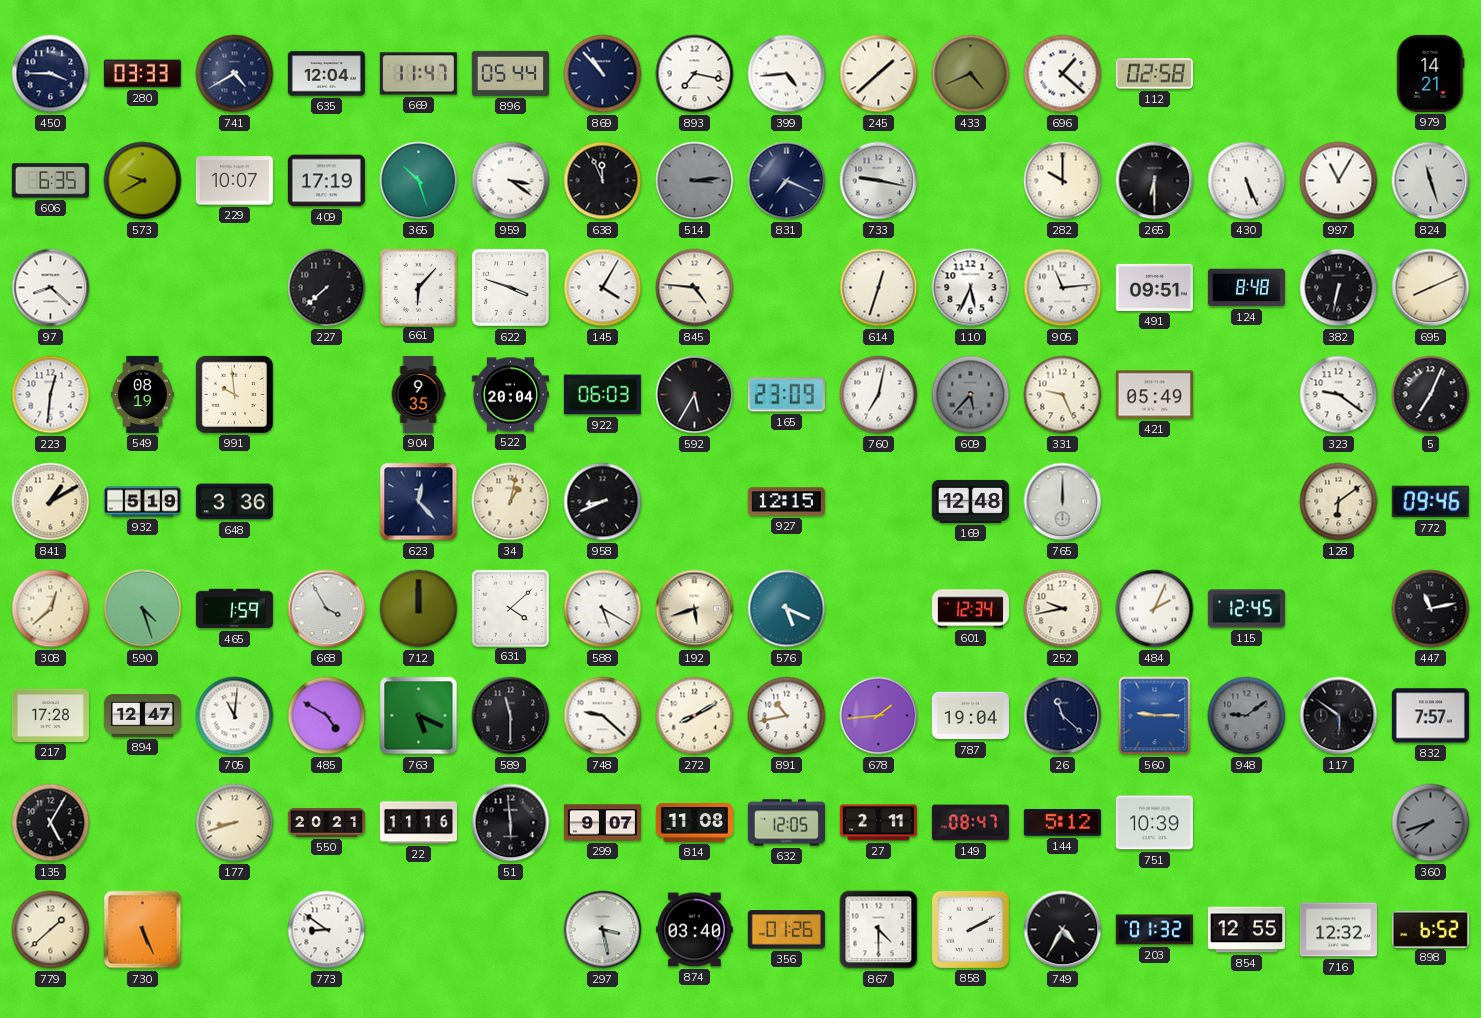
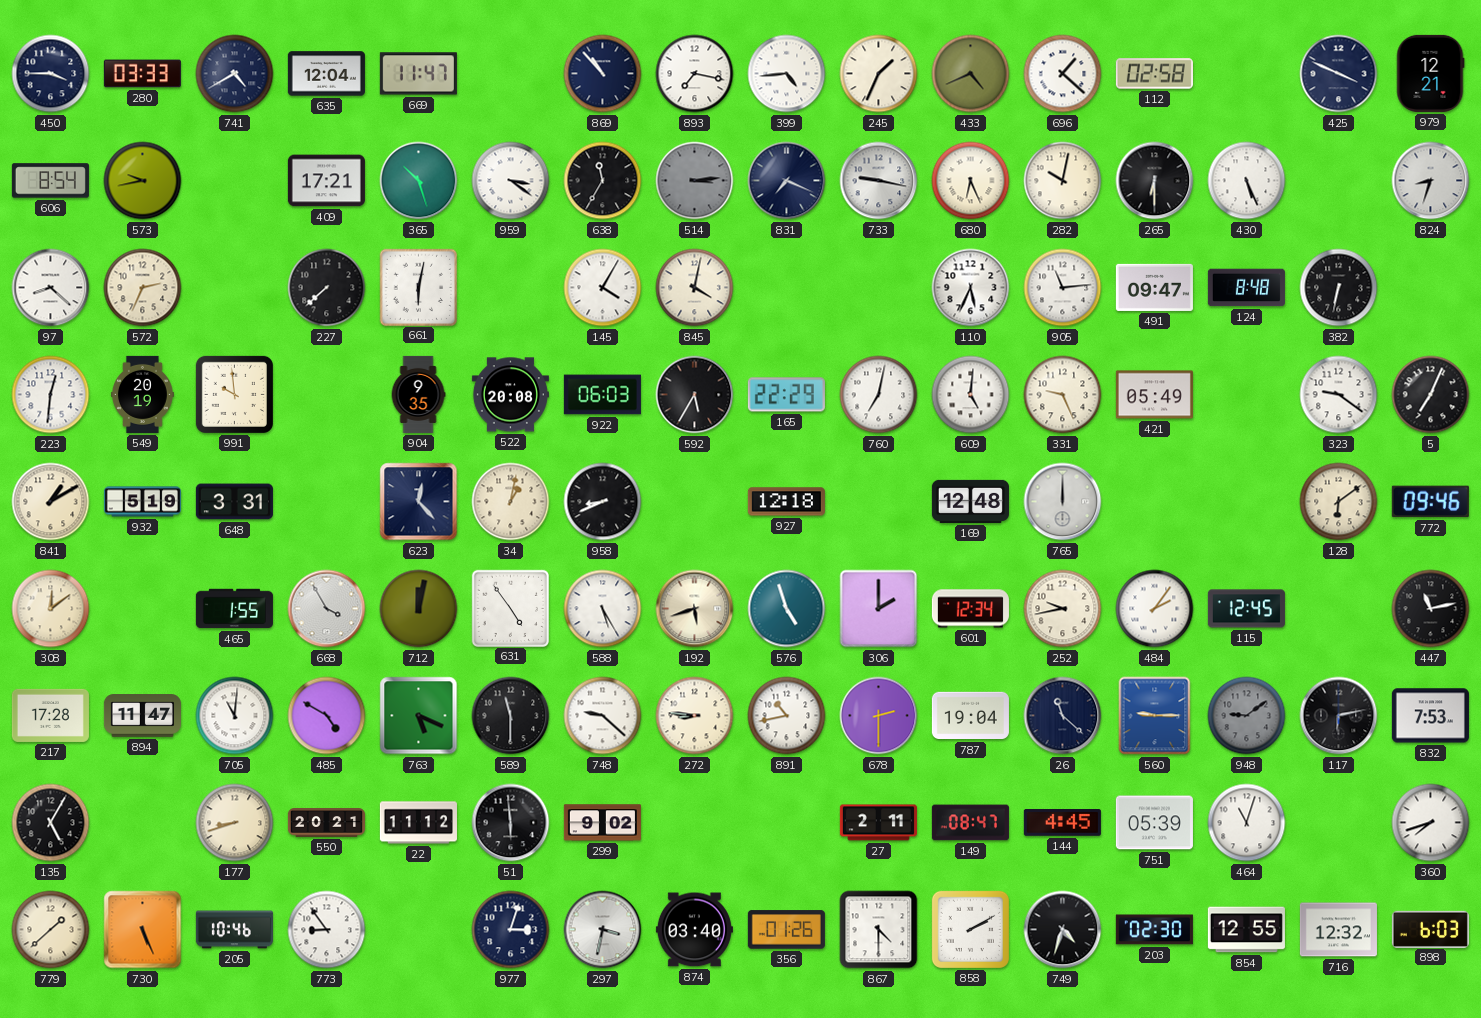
896: 05:44 -> none
245: 1:38 -> 1:34
425: none -> 3:49
979: 14:21 -> 12:21
606: 6:35 -> 8:54
573: 9:40 -> 9:43
229: 10:07 -> none
409: 17:19 -> 17:21
638: 11:56 -> 11:35
680: none -> 6:26
282: 10:00 -> 10:02
997: 11:05 -> none
824: 11:27 -> 8:33
572: none -> 2:34
661: 6:07 -> 6:02
622: 3:48 -> none
845: 4:46 -> 4:02
614: 12:33 -> none
491: 09:51 -> 09:47
695: 8:11 -> none
549: 08:19 -> 20:19
522: 20:04 -> 20:08
165: 23:09 -> 22:29
609: 5:37 -> 5:01
609 dial: grey -> white
648: 3:36 -> 3:31
927: 12:15 -> 12:18
308: 12:38 -> 12:09
590: 4:27 -> none
465: 1:59 -> 1:55
712: 12:00 -> 12:02
631: 4:08 -> 4:54
588: 5:20 -> 5:25
576: 5:19 -> 4:57
306: none -> 2:00
484: 2:04 -> 2:06
894: 12:47 -> 11:47
272: 8:10 -> 8:46
678: 1:44 -> 2:30
117: 5:51 -> 6:13
832: 7:57 -> 7:53
22: 11:16 -> 11:12
299: 9:07 -> 9:02
814: 11:08 -> none
632: 12:05 -> none
144: 5:12 -> 4:45
751: 10:39 -> 05:39
464: none -> 11:03
360 dial: grey -> white
205: none -> 10:46
773: 8:51 -> 8:54
977: none -> 3:03
297: 3:28 -> 3:32
749: 4:35 -> 4:33
203: 01:32 -> 02:30
898: 6:52 -> 6:03
